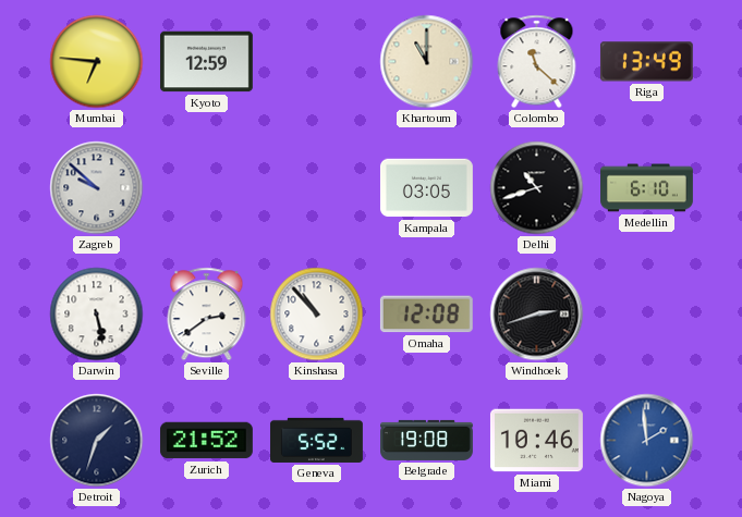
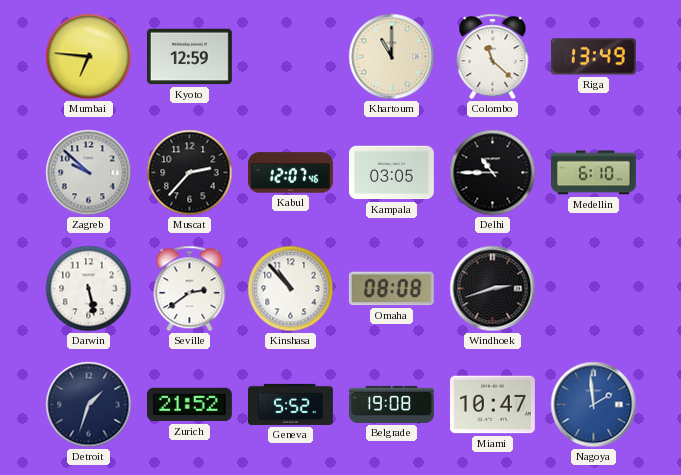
Muscat: none -> 2:37
Kabul: none -> 12:07
Delhi: 10:42 -> 10:45
Omaha: 12:08 -> 08:08
Miami: 10:46 -> 10:47
